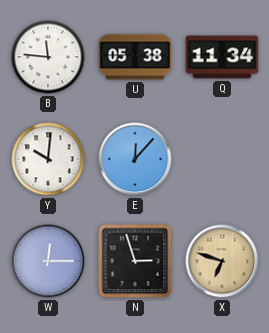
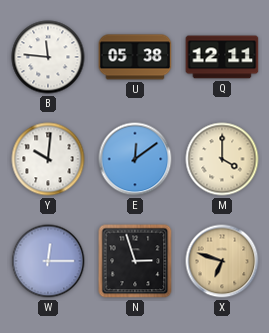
Q: 11:34 -> 12:11
E: 12:07 -> 12:09
M: none -> 4:00
